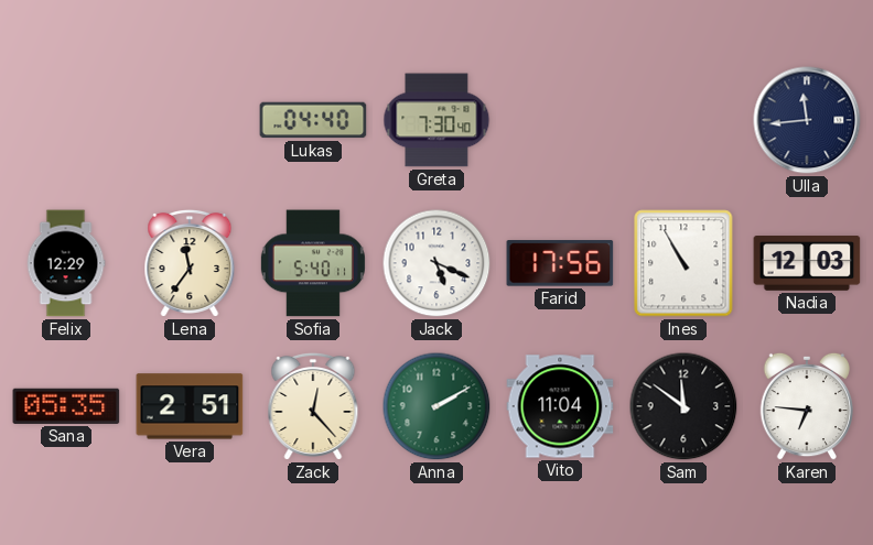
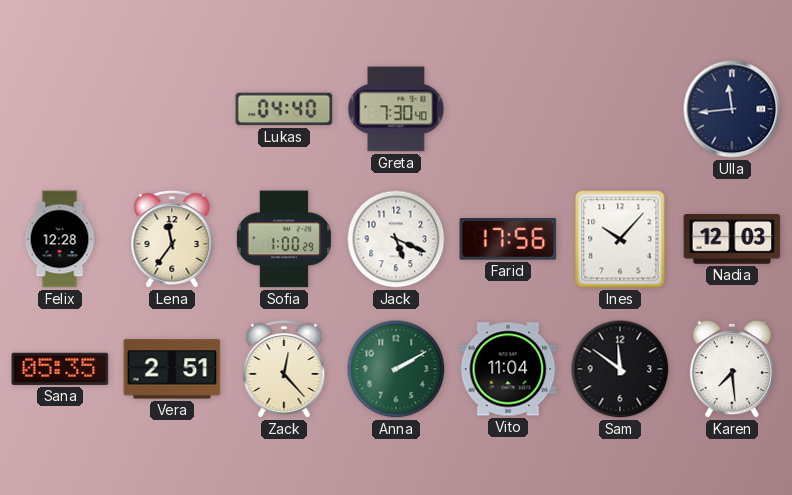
Felix: 12:29 -> 12:28
Sofia: 5:40 -> 1:00
Ines: 10:55 -> 10:07
Karen: 6:46 -> 7:29
